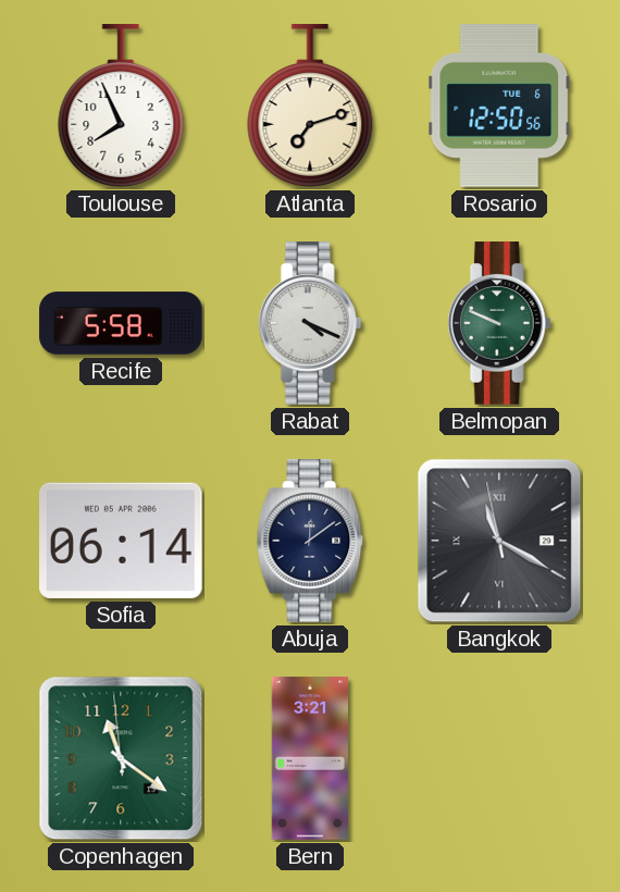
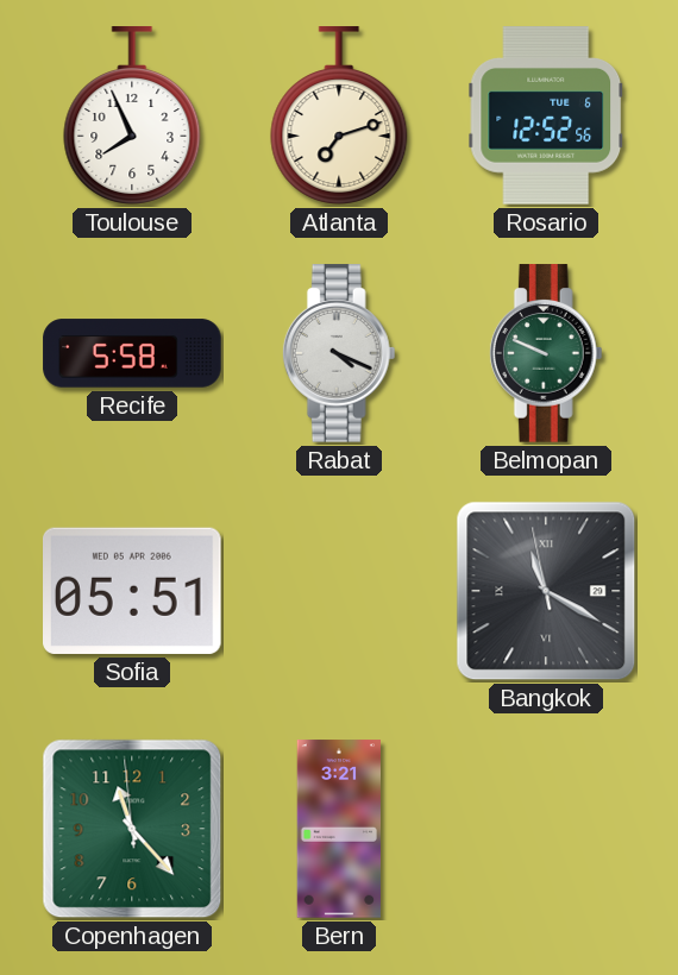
Rosario: 12:50 -> 12:52
Sofia: 06:14 -> 05:51
Abuja: 12:09 -> none
Copenhagen: 11:20 -> 11:22
